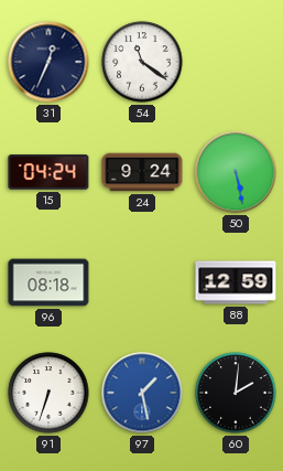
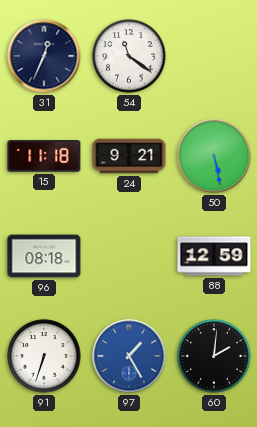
15: 04:24 -> 11:18
24: 9:24 -> 9:21
97: 1:28 -> 1:25
